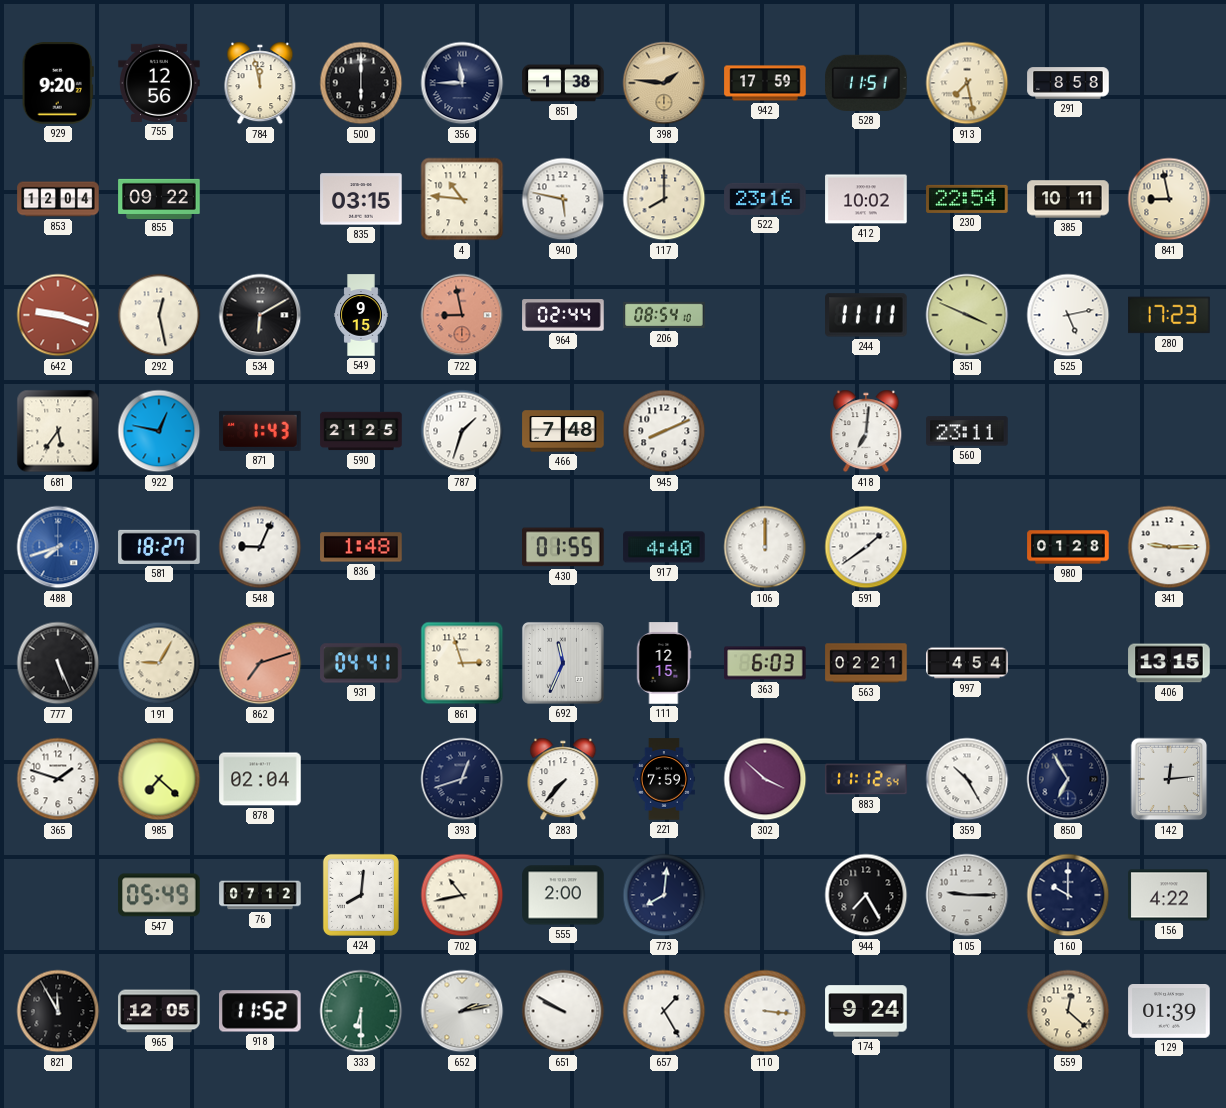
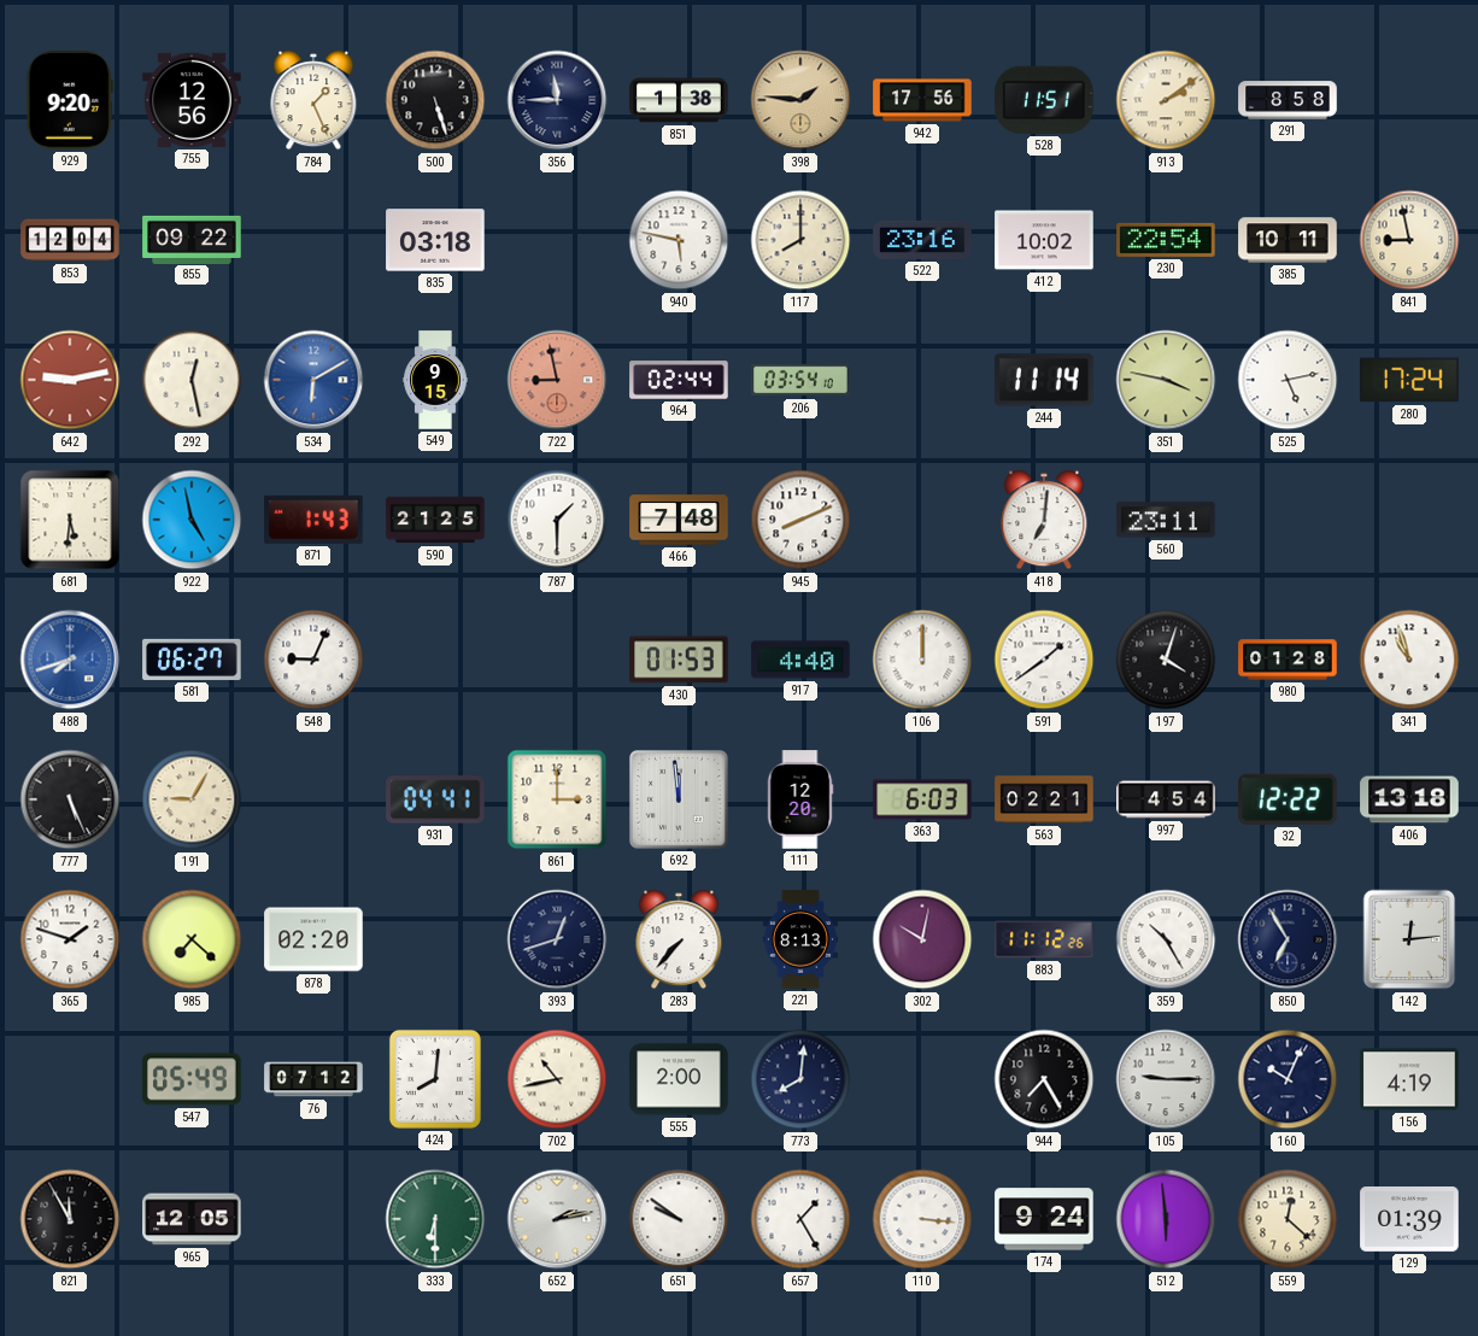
784: 11:58 -> 1:26
500: 6:00 -> 5:27
942: 17:59 -> 17:56
913: 7:28 -> 2:09
835: 03:15 -> 03:18
4: 10:46 -> none
642: 9:18 -> 9:13
534 dial: black -> blue
206: 08:54 -> 03:54
244: 11:11 -> 11:14
351: 3:49 -> 3:47
280: 17:23 -> 17:24
681: 5:36 -> 5:31
922: 12:47 -> 4:58
787: 1:33 -> 1:30
581: 18:27 -> 06:27
836: 1:48 -> none
430: 01:55 -> 01:53
197: none -> 4:03
341: 9:15 -> 10:57
862: 7:12 -> none
861: 2:57 -> 3:00
692: 11:34 -> 11:59
111: 12:15 -> 12:20
32: none -> 12:22
406: 13:15 -> 13:18
878: 02:04 -> 02:20
221: 7:59 -> 8:13
302: 3:52 -> 10:02
883: 11:12:54 -> 11:12:26
160: 10:00 -> 10:04
156: 4:22 -> 4:19
918: 11:52 -> none
651: 9:50 -> 9:51
512: none -> 5:59
